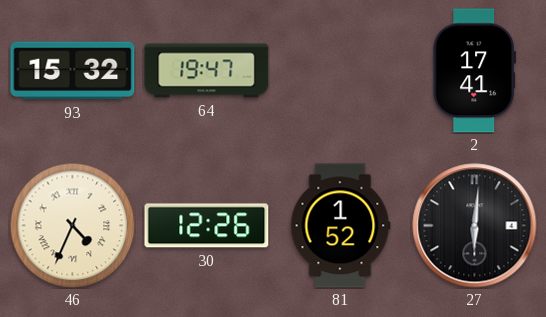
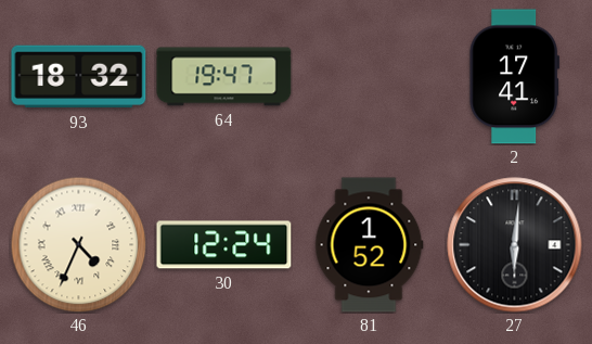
93: 15:32 -> 18:32
30: 12:26 -> 12:24
